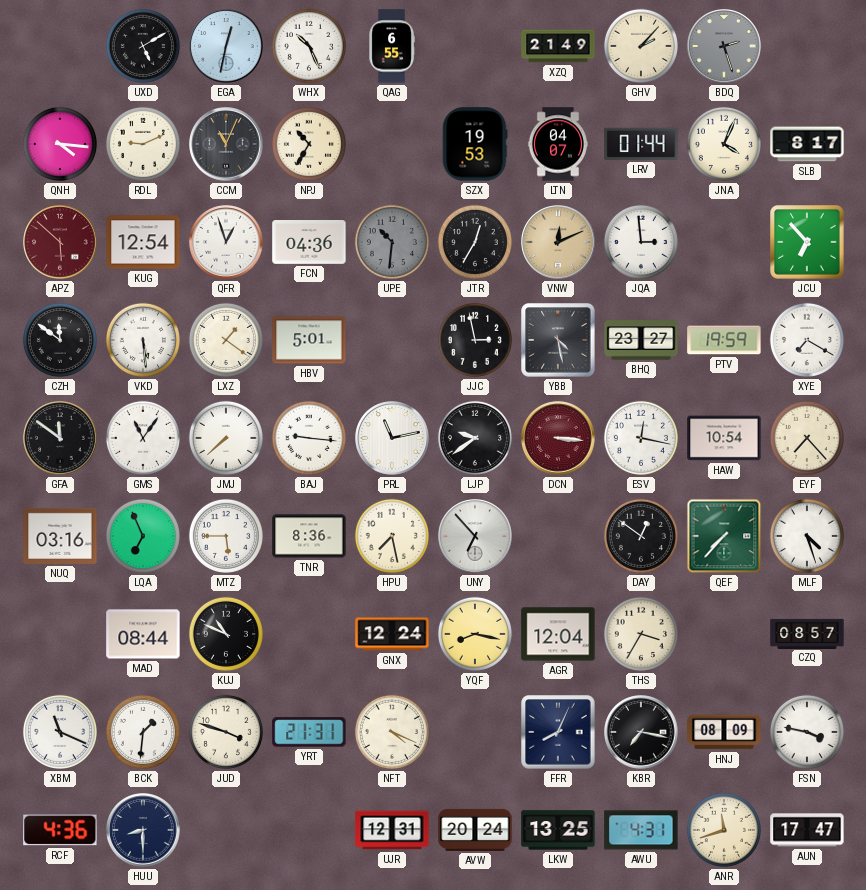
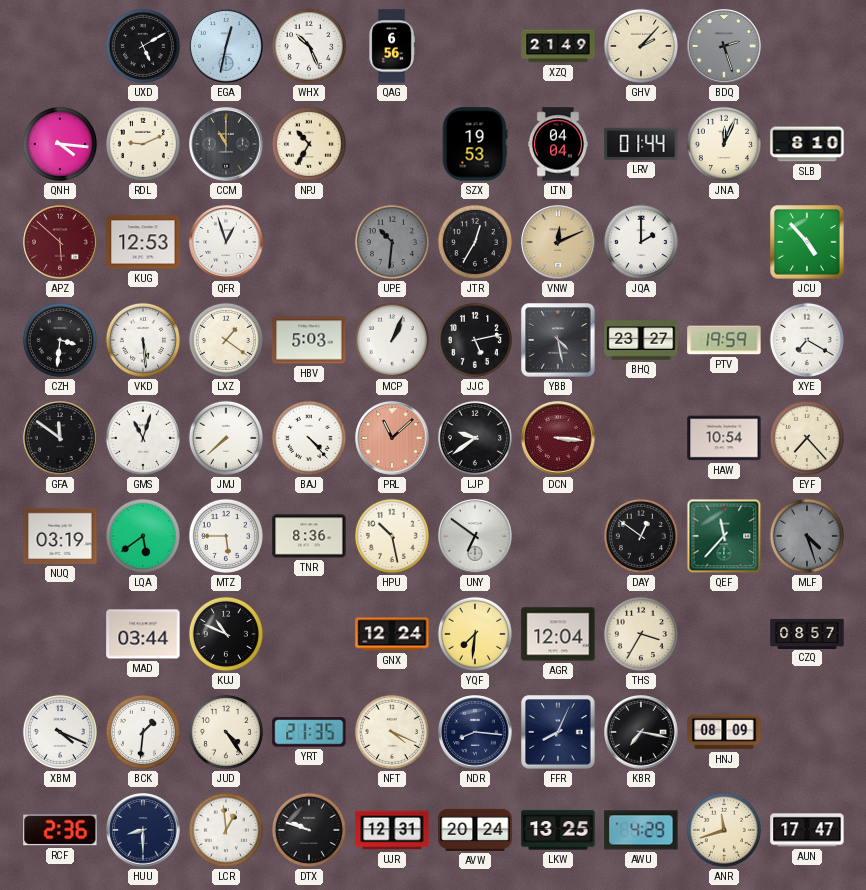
QAG: 6:55 -> 6:56
CCM: 11:04 -> 11:00
LTN: 04:07 -> 04:04
JNA: 4:04 -> 12:04
SLB: 8:17 -> 8:10
KUG: 12:54 -> 12:53
FCN: 04:36 -> none
JQA: 2:59 -> 2:00
JCU: 6:53 -> 4:53
CZH: 11:51 -> 3:31
HBV: 5:01 -> 5:03
MCP: none -> 1:04
JJC: 2:58 -> 5:13
GMS: 11:06 -> 11:03
BAJ: 9:16 -> 4:23
PRL: 11:13 -> 11:08
PRL dial: white -> salmon
ESV: 12:17 -> none
NUQ: 03:16 -> 03:19
LQA: 6:56 -> 5:39
HPU: 7:28 -> 10:28
UNY: 6:53 -> 6:51
QEF: 7:37 -> 11:37
MLF dial: white -> grey
MAD: 08:44 -> 03:44
YQF: 8:17 -> 7:31
XBM: 11:19 -> 4:19
JUD: 3:48 -> 4:24
YRT: 21:31 -> 21:35
NDR: none -> 8:16
FSN: 3:47 -> none
RCF: 4:36 -> 2:36
LCR: none -> 12:59
DTX: none -> 9:48
AWU: 4:31 -> 4:29
